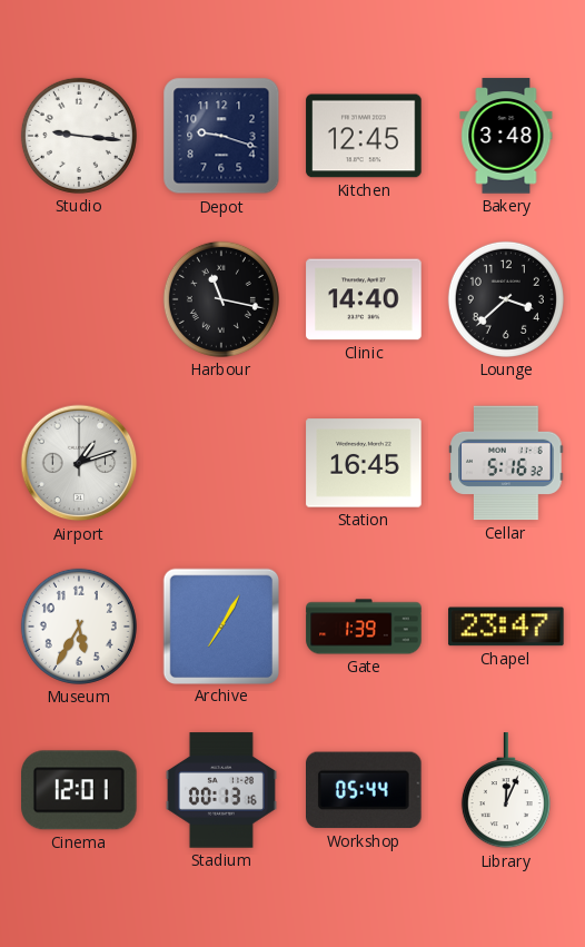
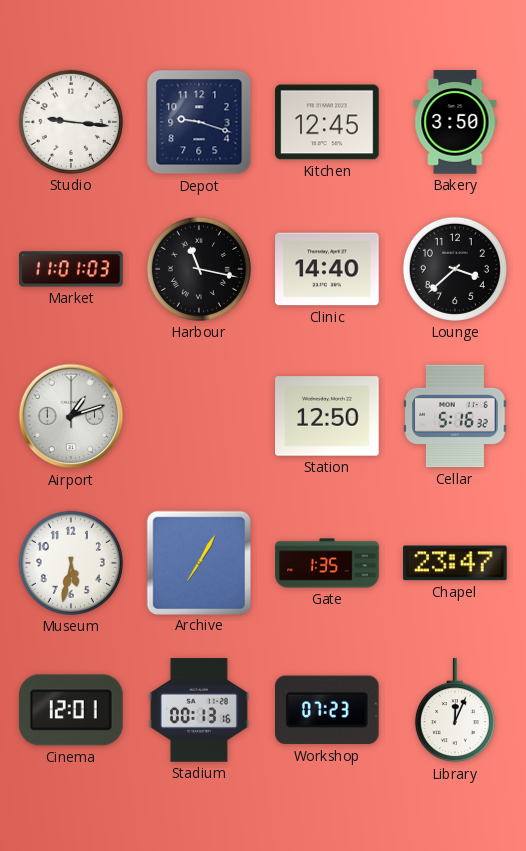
Bakery: 3:48 -> 3:50
Market: none -> 11:01
Station: 16:45 -> 12:50
Museum: 5:35 -> 5:32
Gate: 1:39 -> 1:35
Workshop: 05:44 -> 07:23
